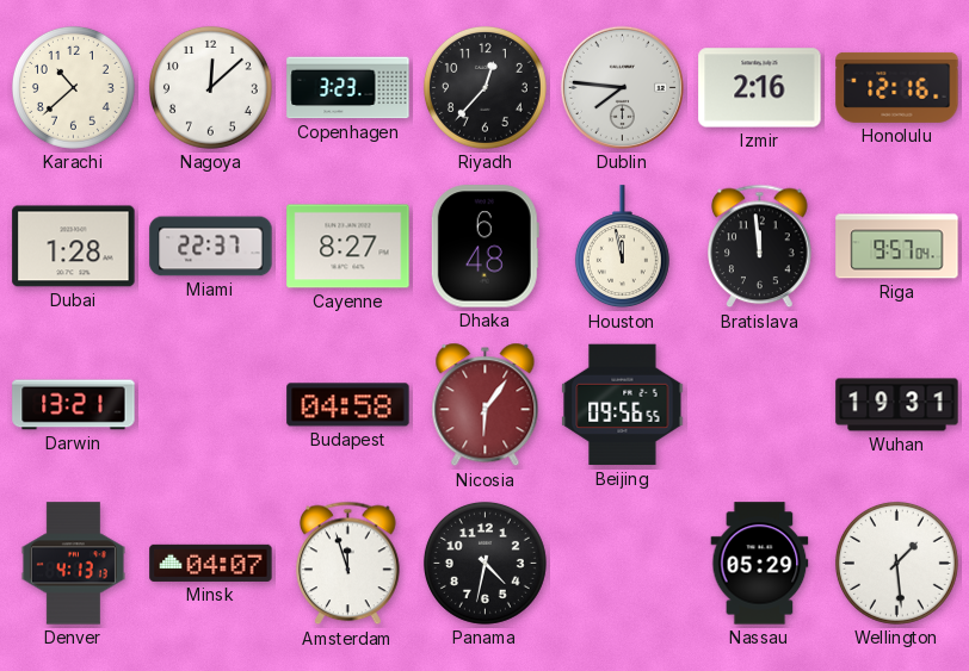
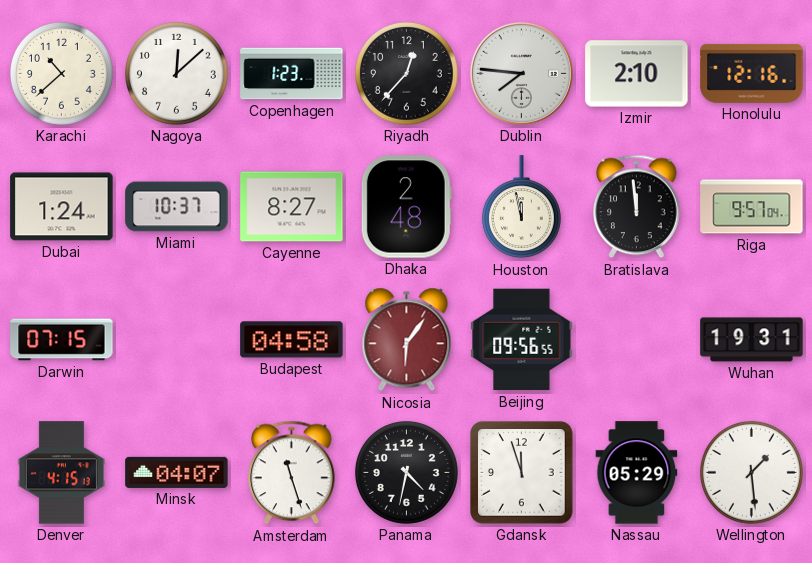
Copenhagen: 3:23 -> 1:23
Izmir: 2:16 -> 2:10
Dubai: 1:28 -> 1:24
Miami: 22:37 -> 10:37
Dhaka: 6:48 -> 2:48
Darwin: 13:21 -> 07:15
Denver: 4:13 -> 4:15
Amsterdam: 11:57 -> 11:27
Gdansk: none -> 11:57
